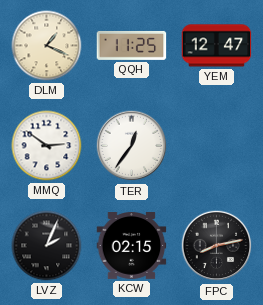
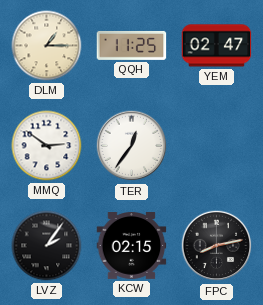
DLM: 1:19 -> 1:15
YEM: 12:47 -> 02:47
LVZ: 2:04 -> 2:06
